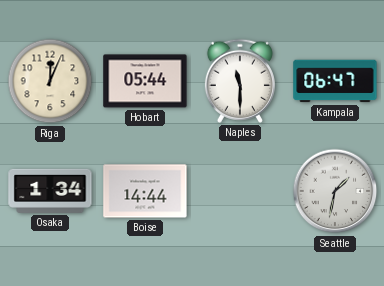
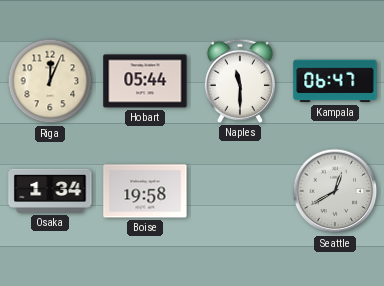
Boise: 14:44 -> 19:58
Seattle: 1:32 -> 12:40
